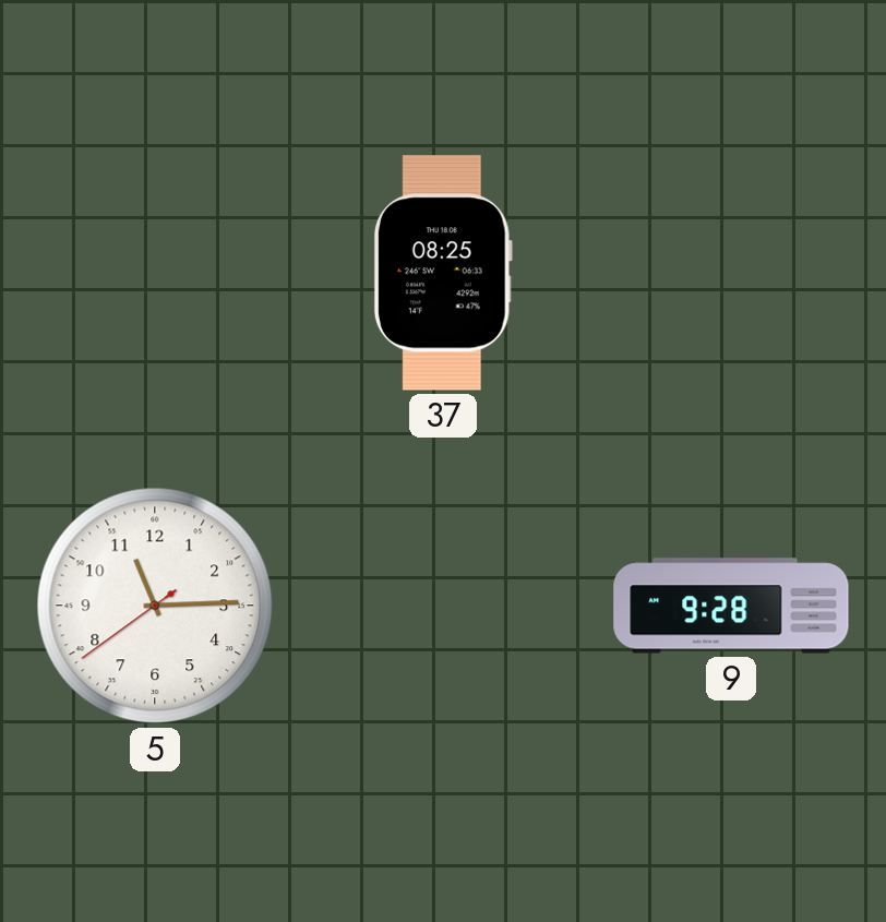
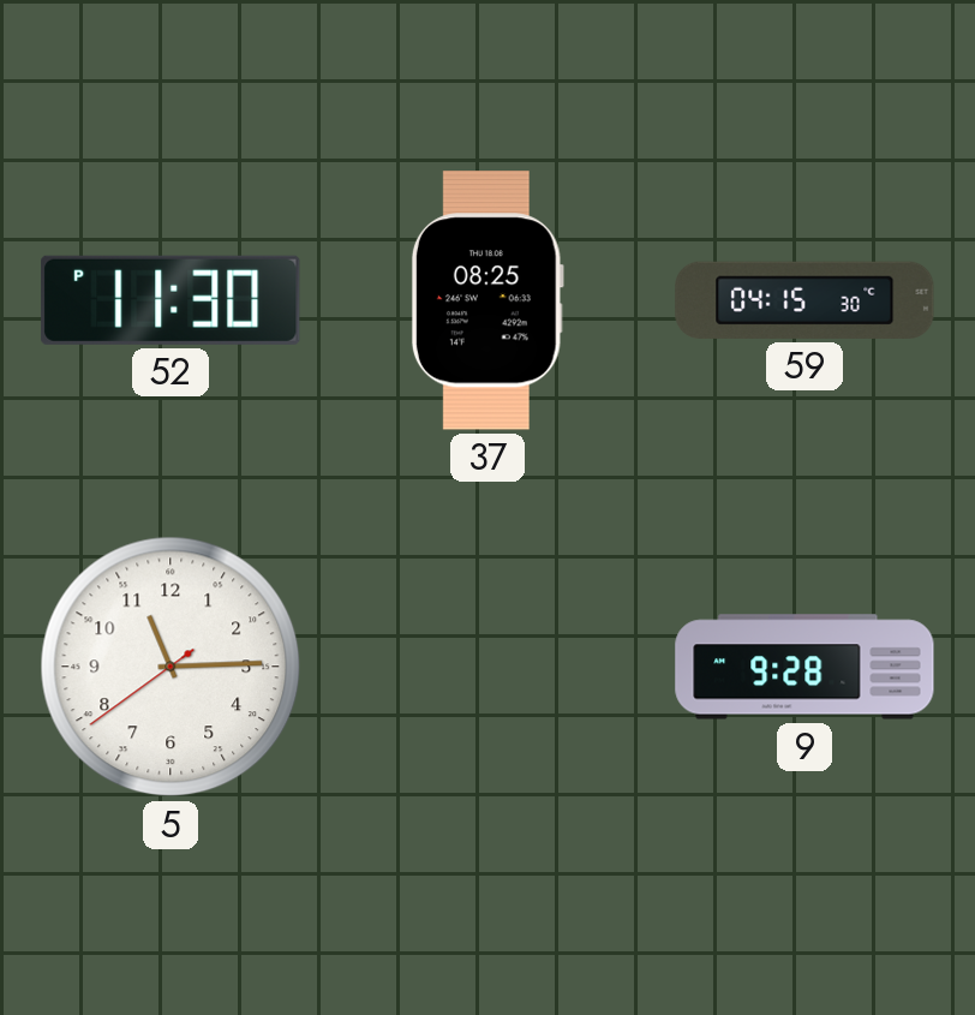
52: none -> 11:30
59: none -> 04:15
